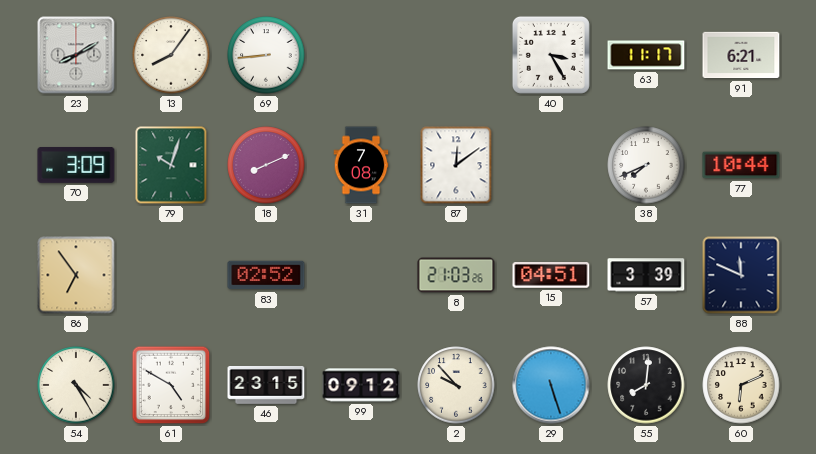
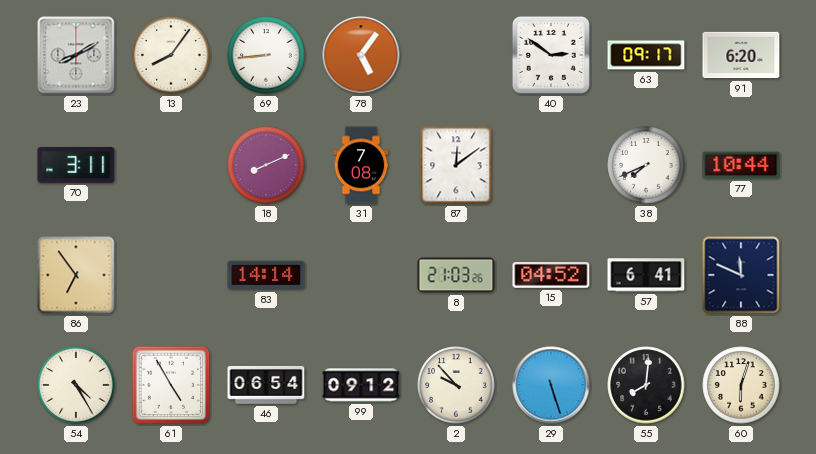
78: none -> 5:06
40: 3:25 -> 2:51
63: 11:17 -> 09:17
91: 6:21 -> 6:20
70: 3:09 -> 3:11
79: 10:03 -> none
83: 02:52 -> 14:14
15: 04:51 -> 04:52
57: 3:39 -> 6:41
61: 4:50 -> 4:55
46: 23:15 -> 06:54
60: 6:11 -> 6:03
